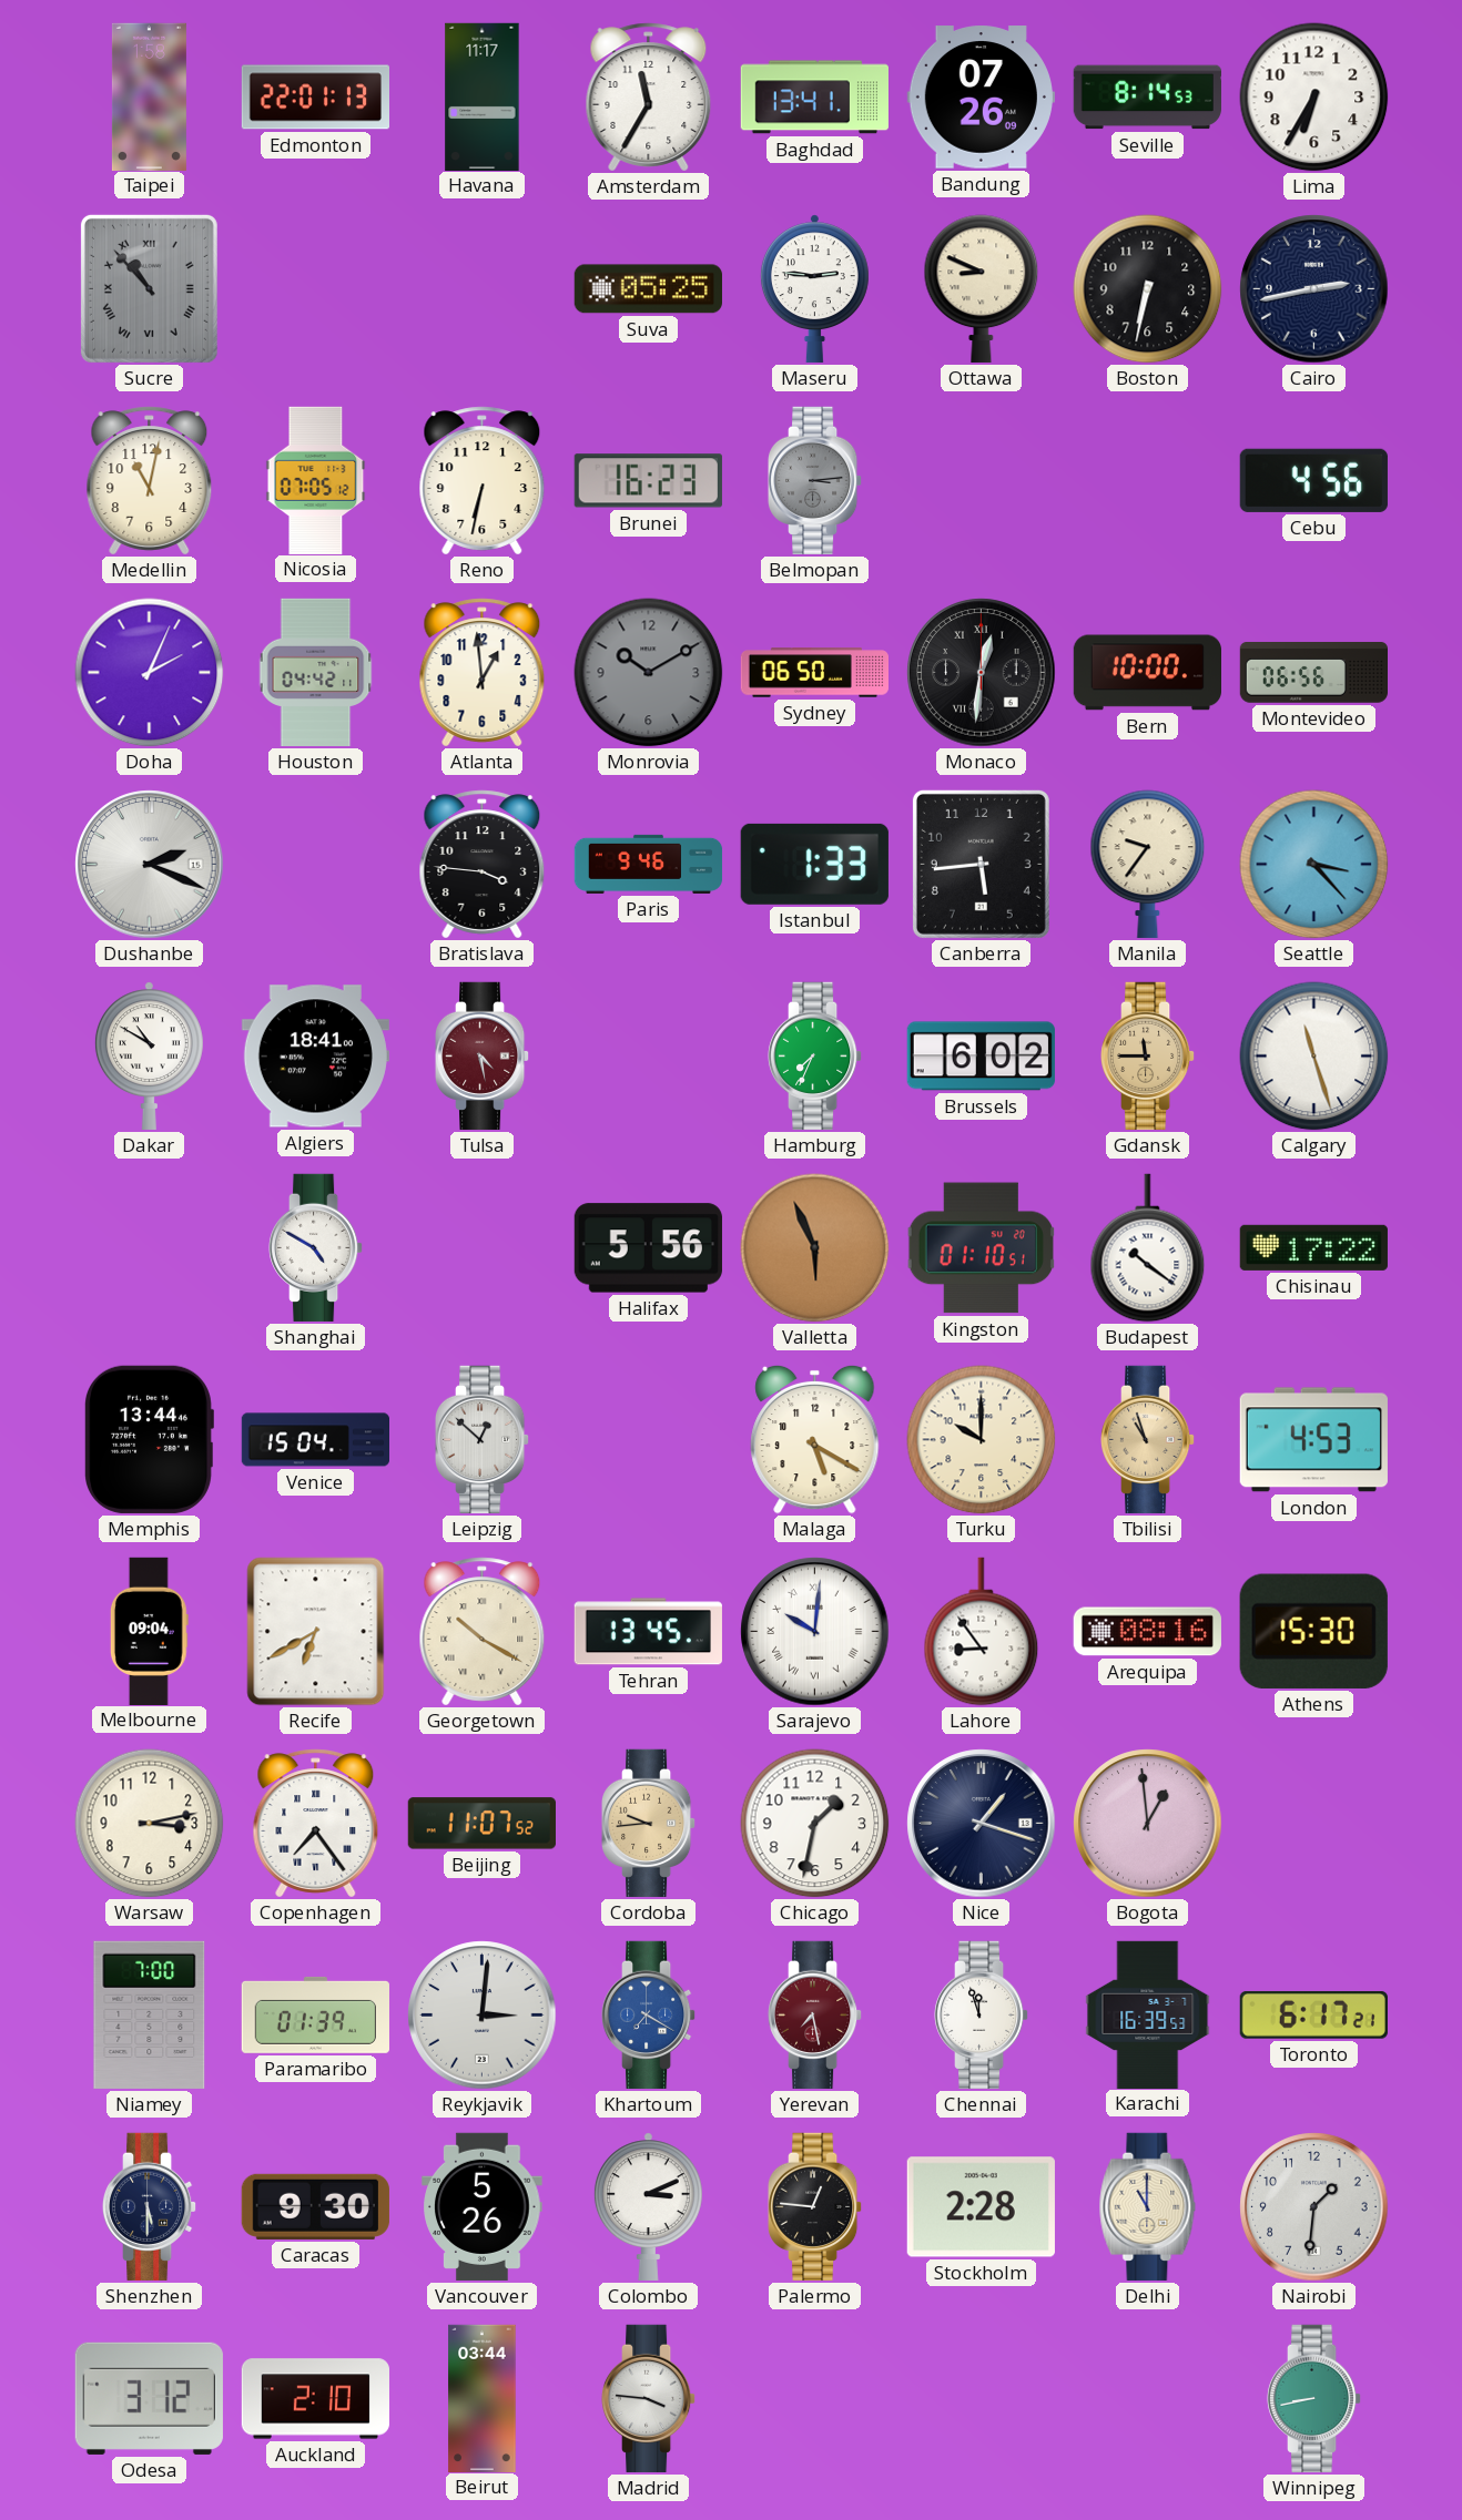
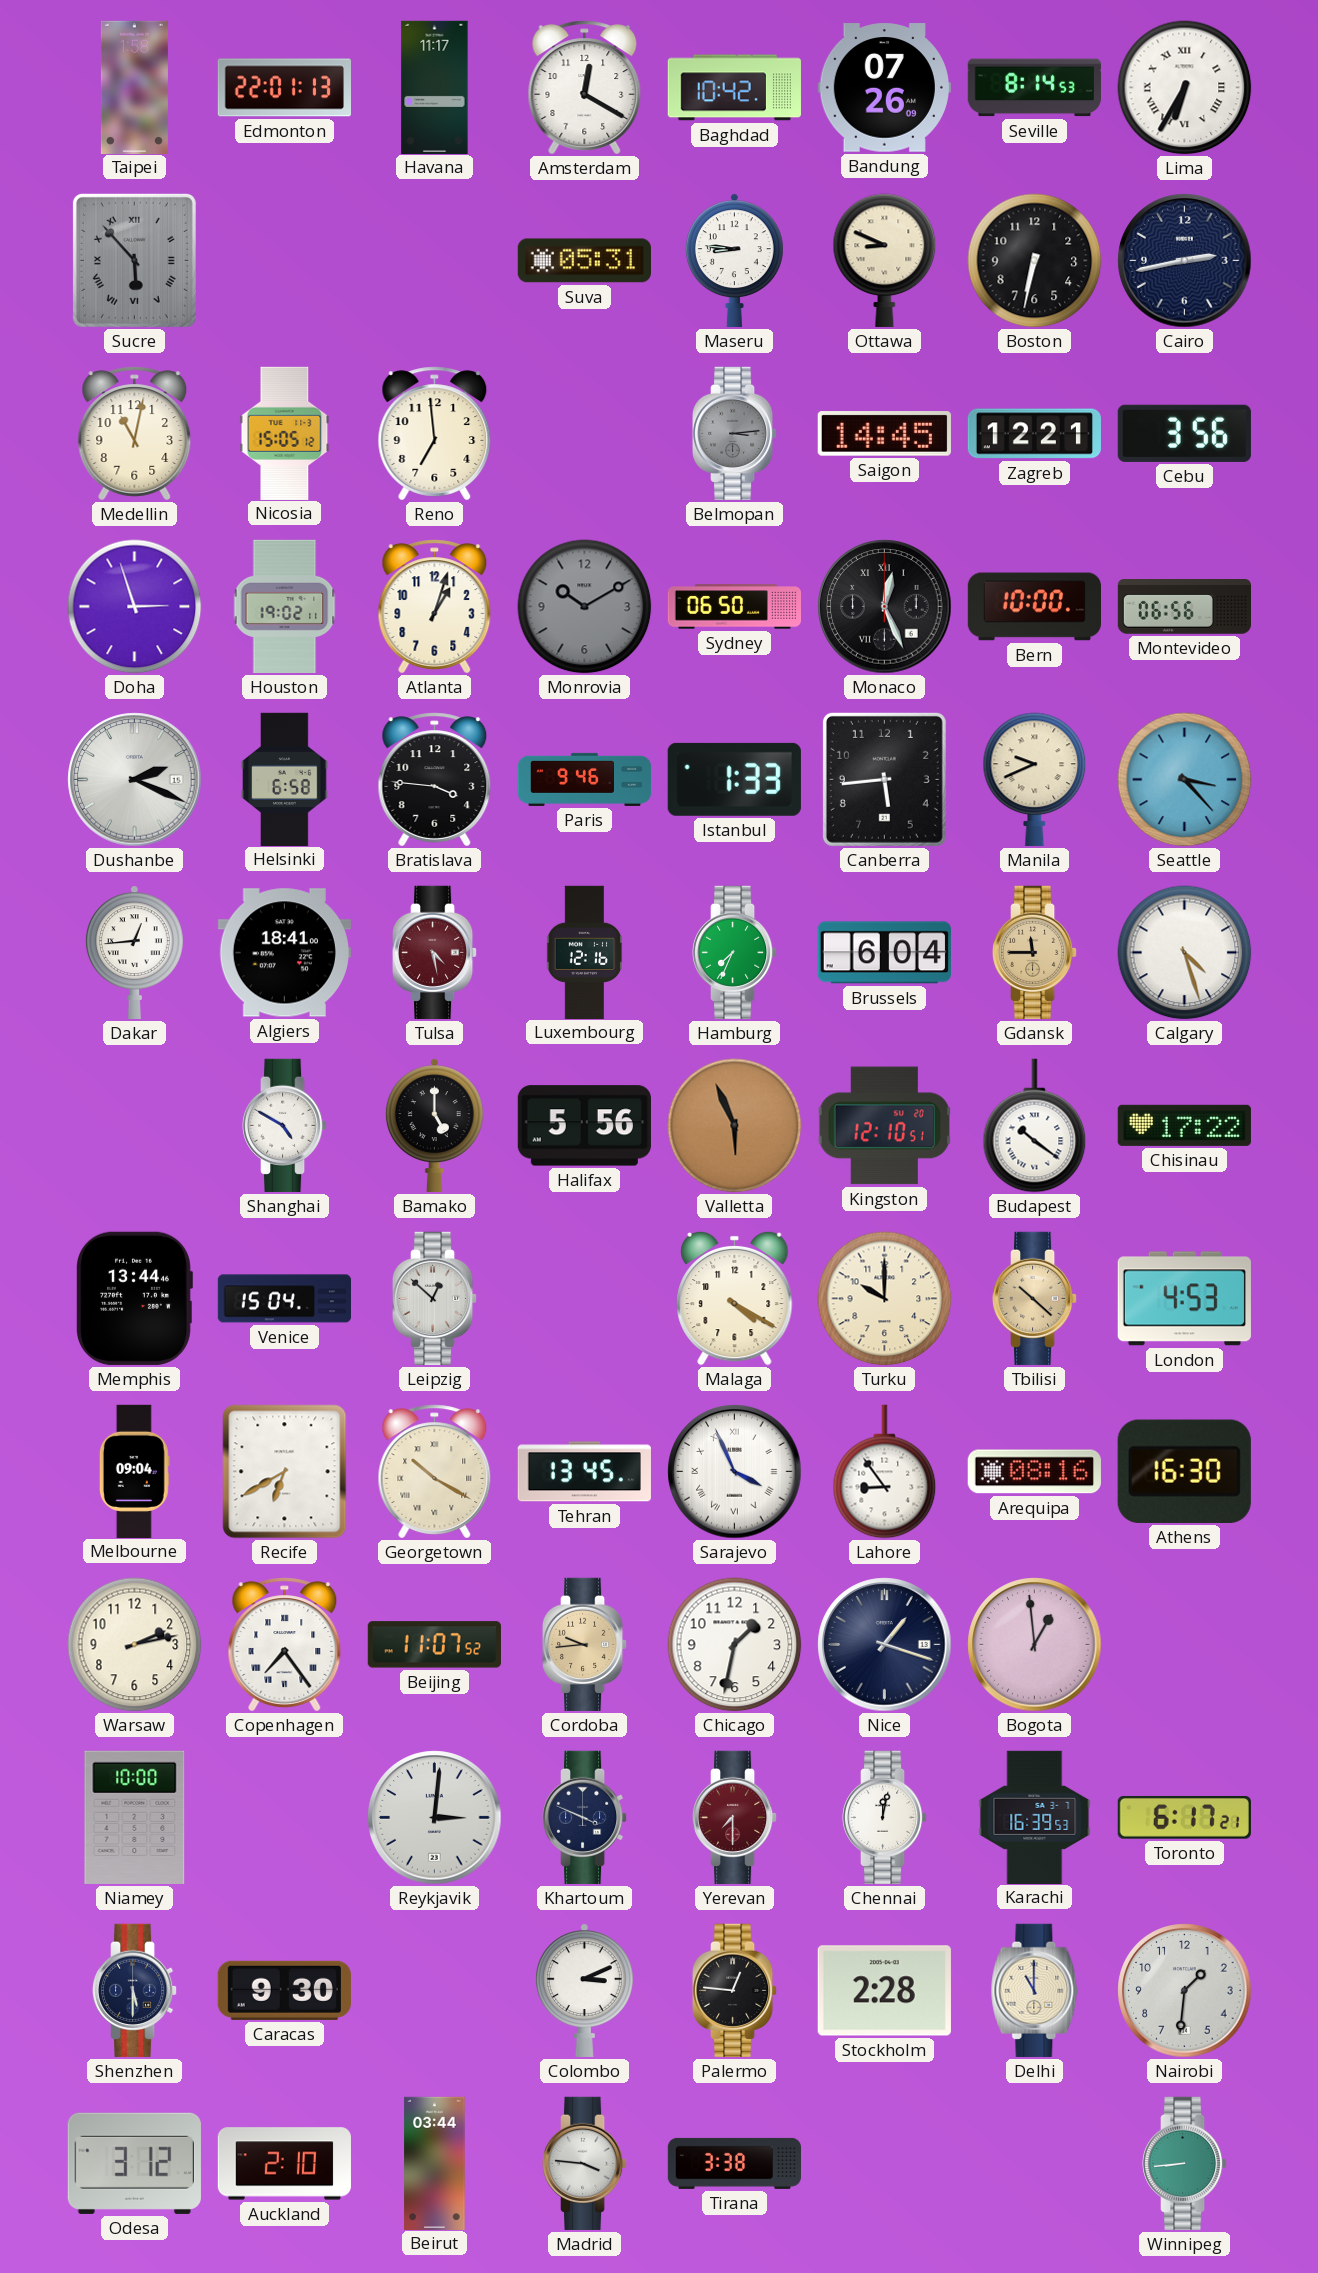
Amsterdam: 11:35 -> 12:20
Baghdad: 13:41 -> 10:42
Lima numerals: Arabic -> Roman
Sucre: 10:53 -> 5:53
Suva: 05:25 -> 05:31
Maseru: 2:46 -> 8:46
Nicosia: 07:05 -> 15:05
Reno: 6:32 -> 6:59
Brunei: 16:23 -> none
Saigon: none -> 14:45
Zagreb: none -> 12:21
Cebu: 4:56 -> 3:56
Doha: 2:04 -> 2:57
Houston: 04:42 -> 19:02
Atlanta: 12:59 -> 1:03
Monaco: 12:31 -> 12:26
Helsinki: none -> 6:58
Manila: 9:36 -> 9:41
Dakar: 10:50 -> 12:44
Luxembourg: none -> 12:16
Brussels: 6:02 -> 6:04
Calgary: 11:27 -> 4:27
Bamako: none -> 5:00
Kingston: 01:10 -> 12:10
Malaga: 5:20 -> 4:20
Tbilisi: 10:57 -> 10:22
Sarajevo: 10:01 -> 3:56
Athens: 15:30 -> 16:30
Warsaw: 3:13 -> 2:13
Niamey: 7:00 -> 10:00
Paramaribo: 01:39 -> none
Khartoum: 7:20 -> 3:49
Khartoum dial: blue -> navy
Yerevan: 7:28 -> 7:30
Chennai: 11:57 -> 12:02
Vancouver: 5:26 -> none
Tirana: none -> 3:38
Winnipeg: 8:43 -> 8:44
